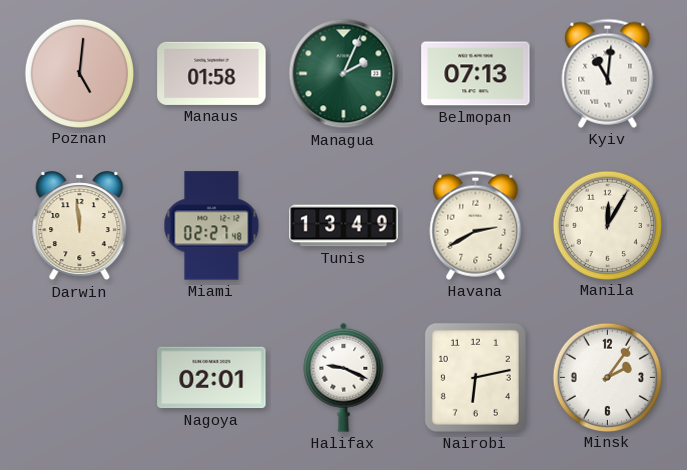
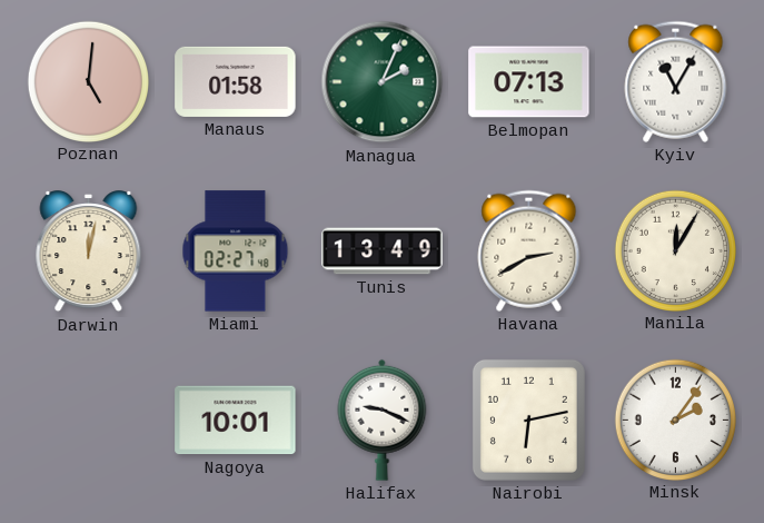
Kyiv: 11:01 -> 11:05
Darwin: 11:59 -> 12:02
Nagoya: 02:01 -> 10:01
